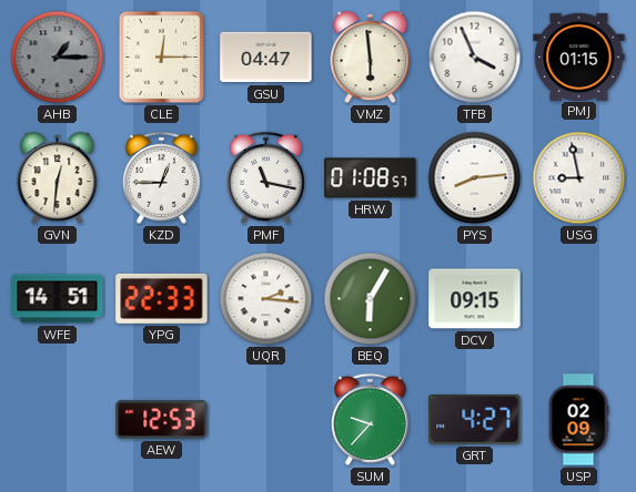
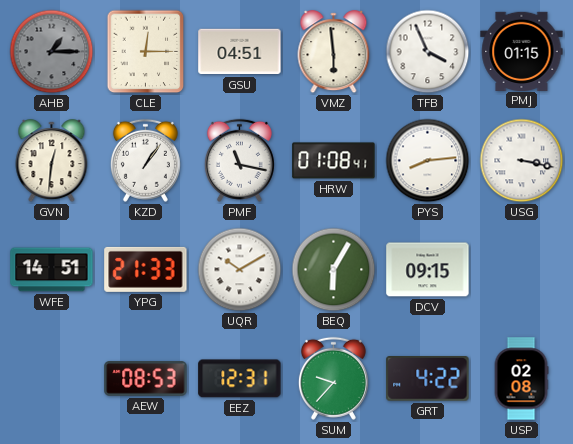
GSU: 04:47 -> 04:51
KZD: 12:45 -> 1:06
HRW: 01:08:57 -> 01:08:41
USG: 8:58 -> 3:17
YPG: 22:33 -> 21:33
UQR: 2:16 -> 10:10
AEW: 12:53 -> 08:53
EEZ: none -> 12:31
GRT: 4:27 -> 4:22
USP: 02:09 -> 02:08
